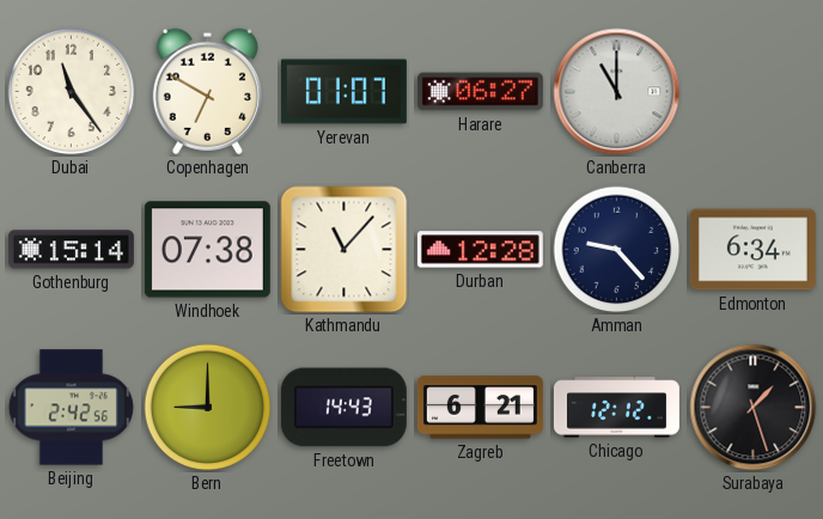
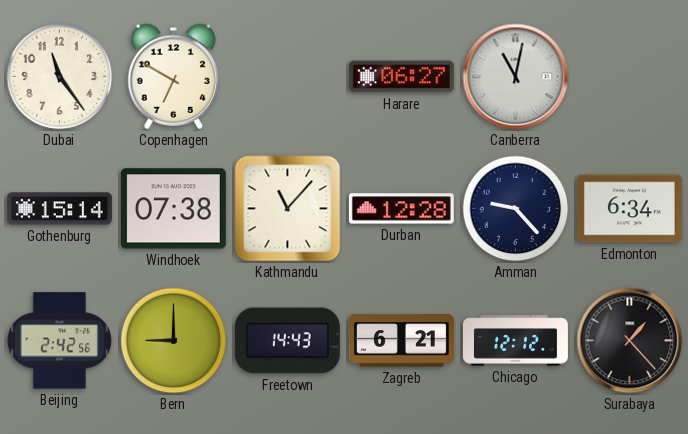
Yerevan: 01:07 -> none
Canberra: 11:00 -> 11:02
Surabaya: 1:27 -> 1:23
